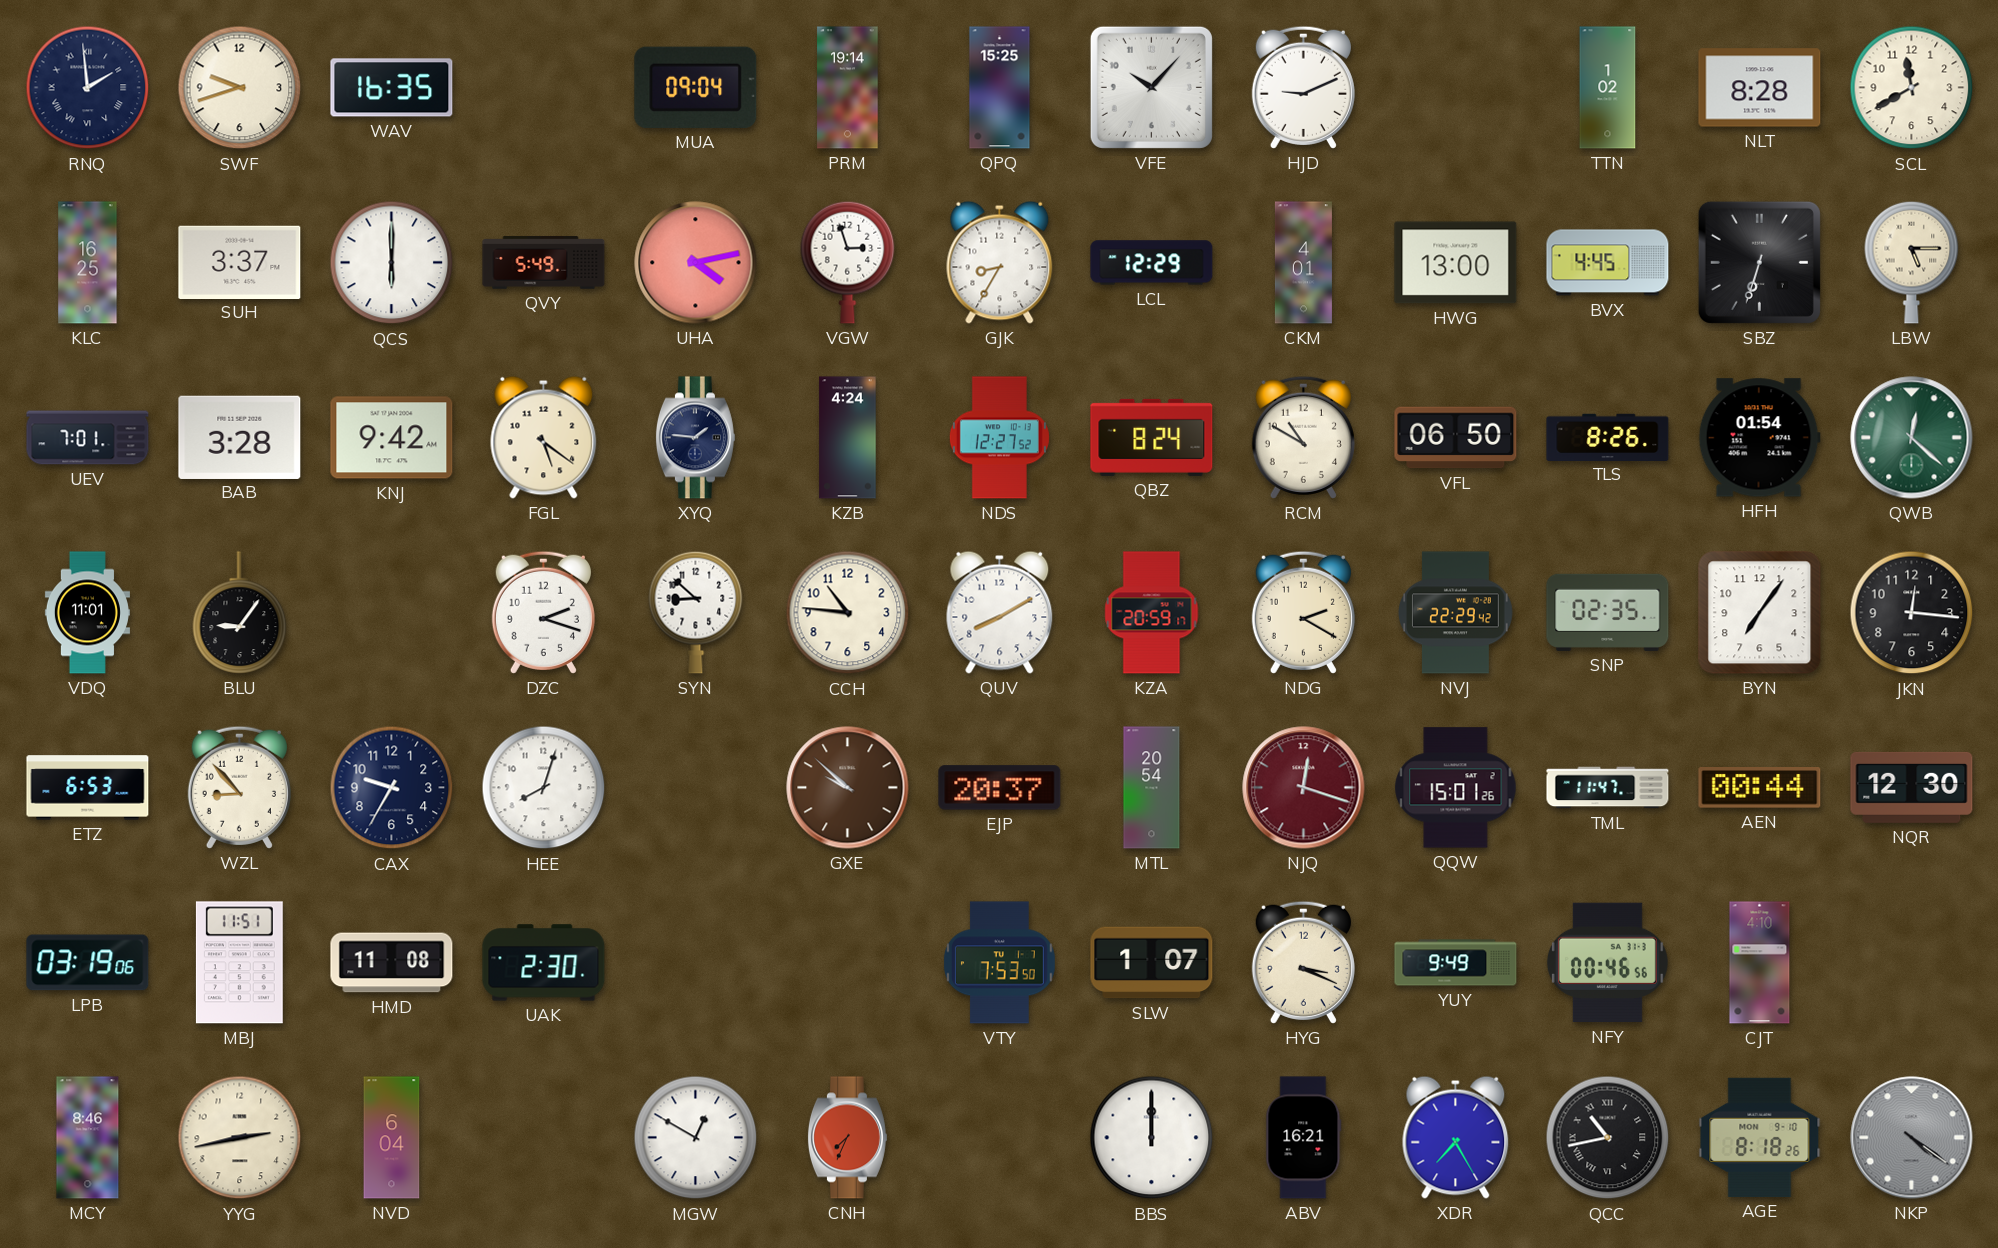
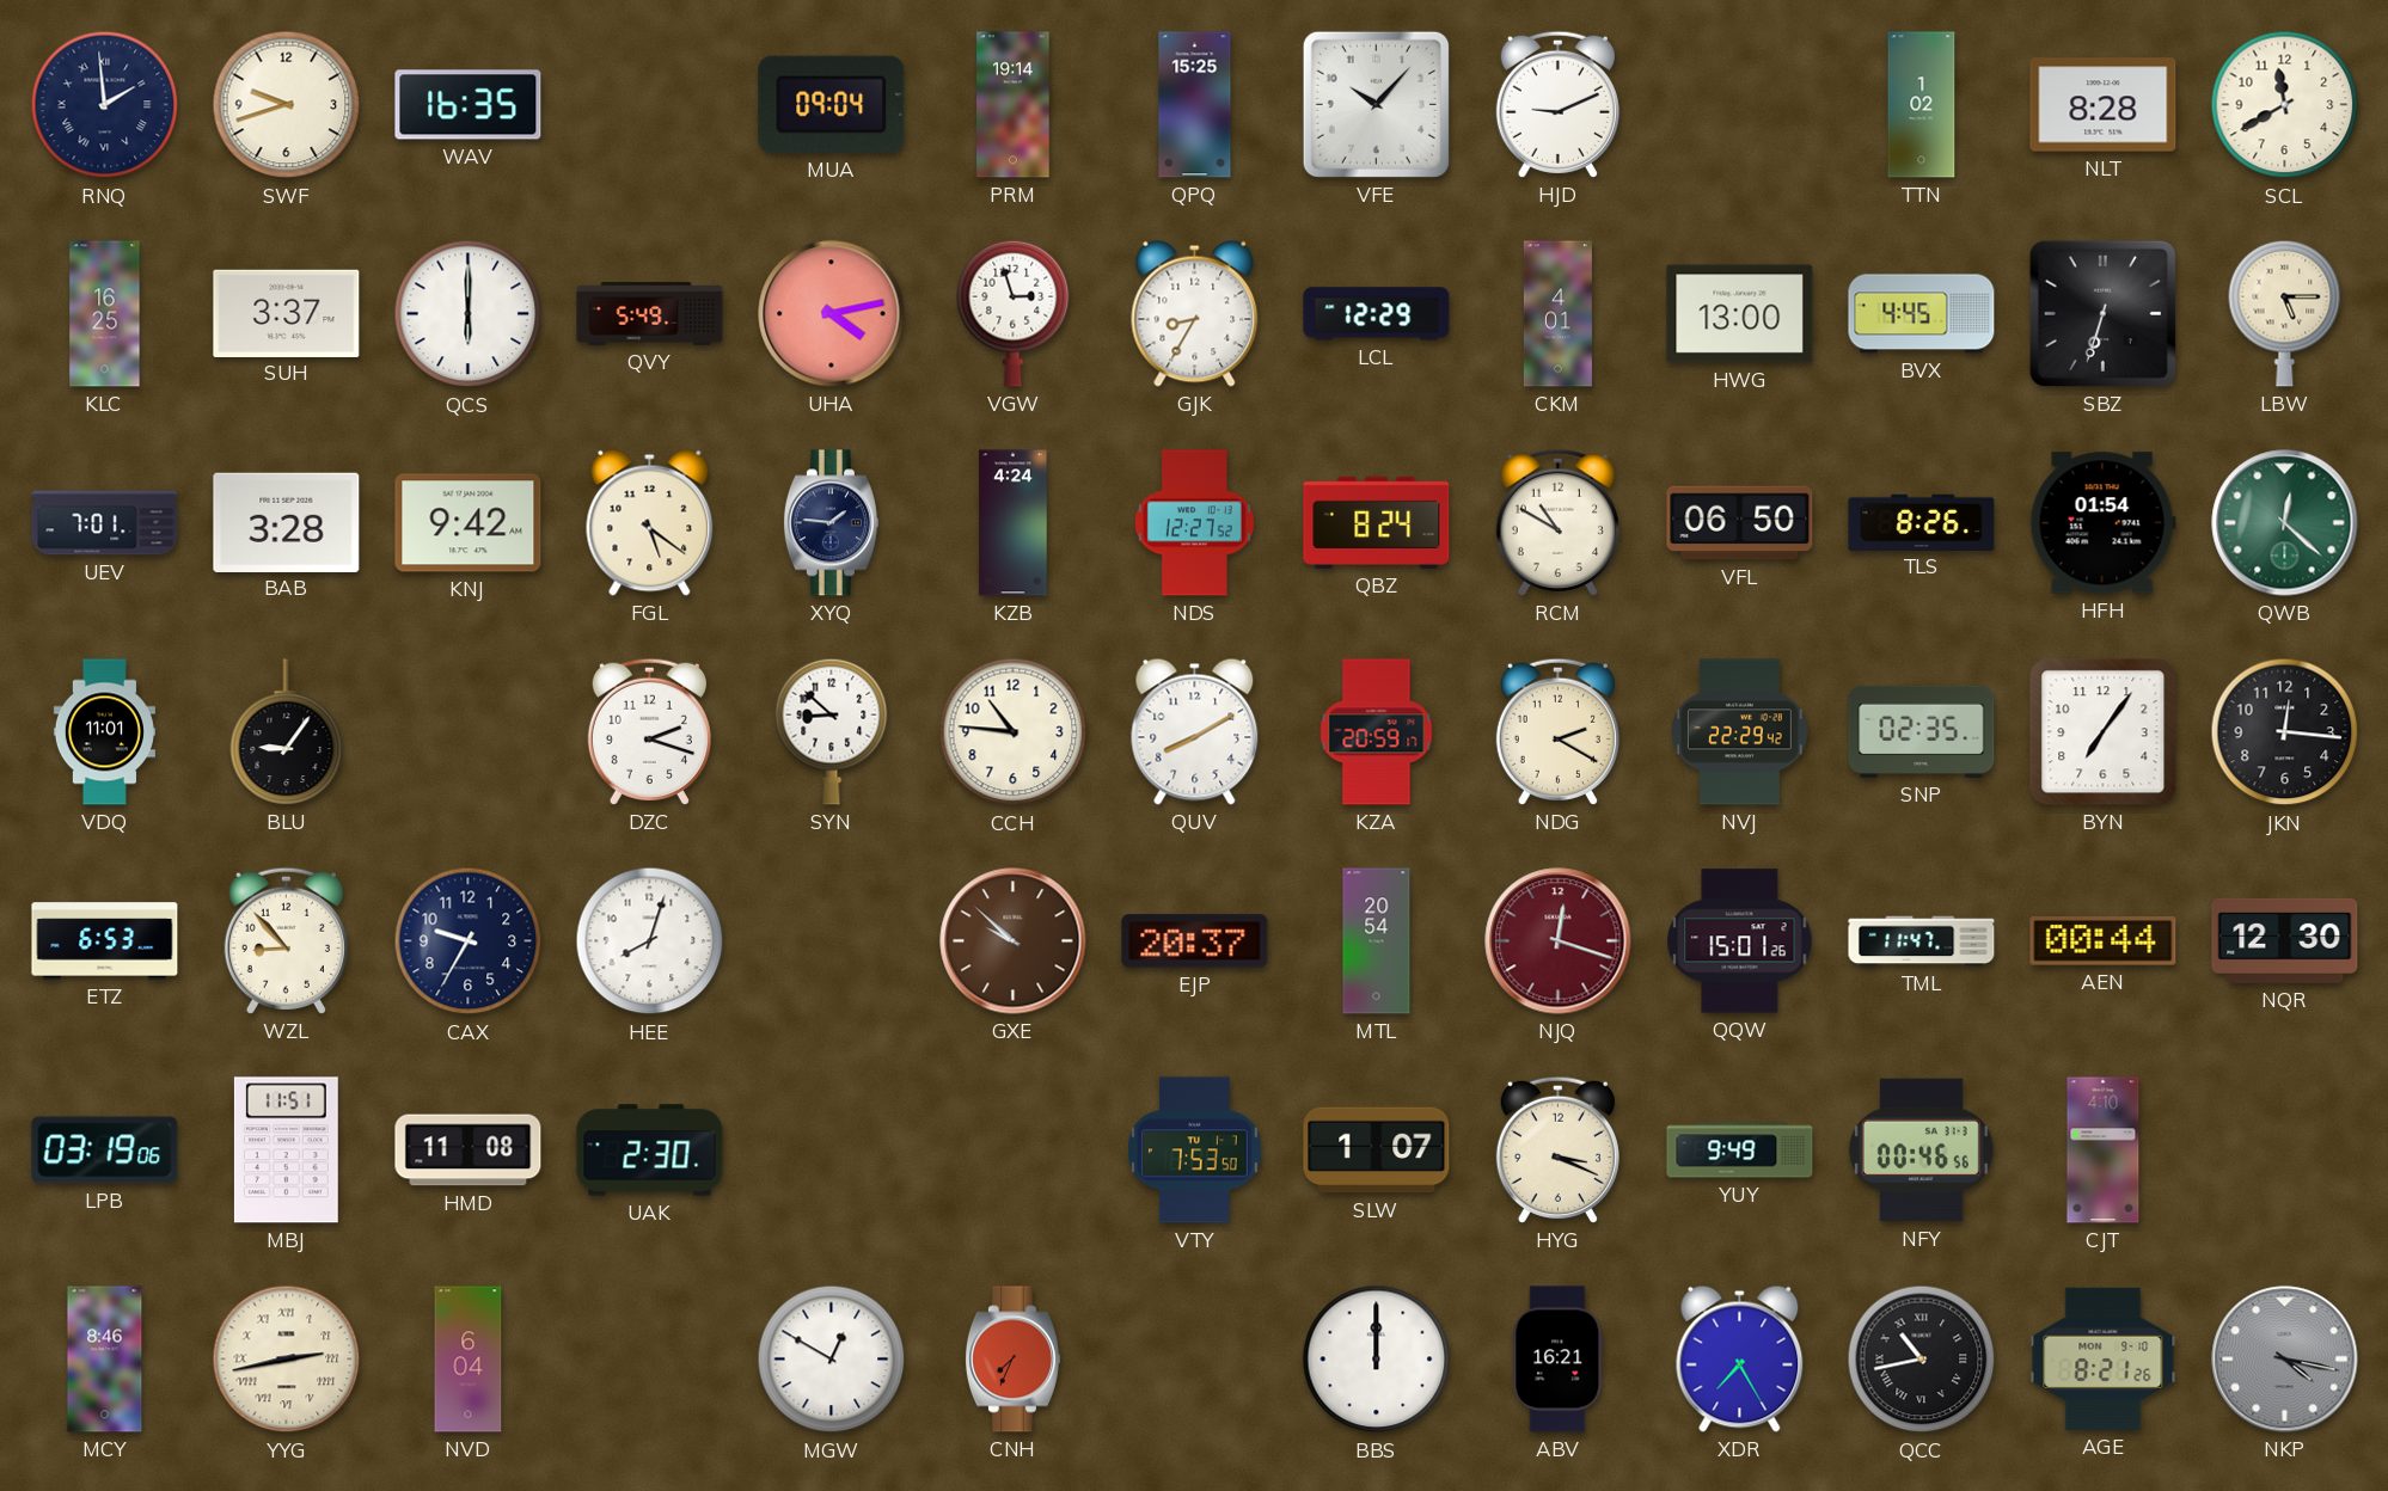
YYG numerals: Arabic -> Roman
AGE: 8:18 -> 8:21
NKP: 4:21 -> 4:17
